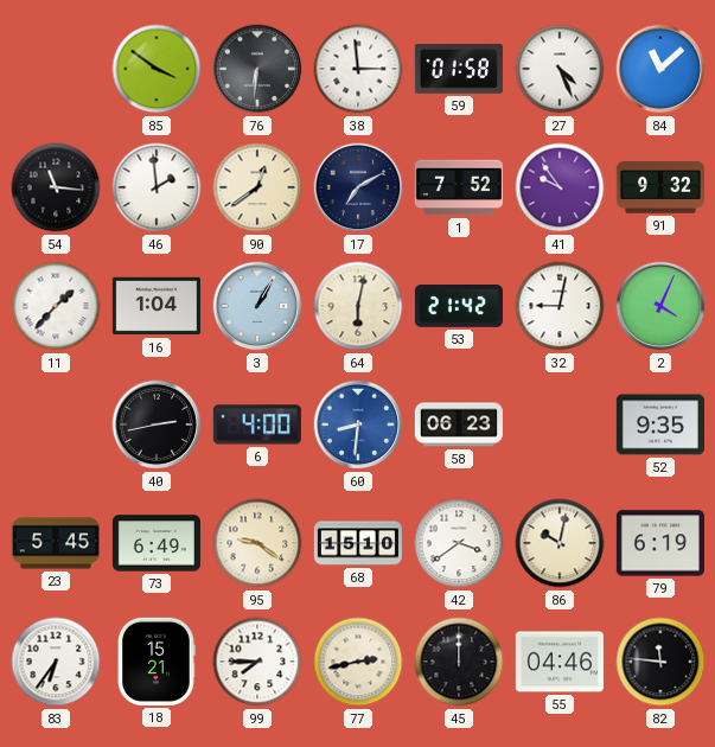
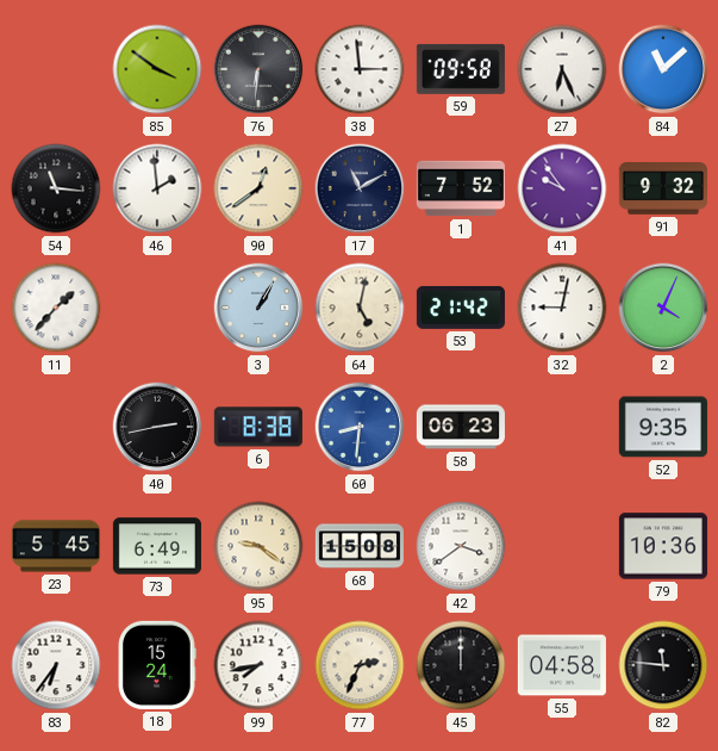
59: 01:58 -> 09:58
27: 4:26 -> 6:26
17: 7:10 -> 11:10
16: 1:04 -> none
64: 6:02 -> 5:02
6: 4:00 -> 8:38
68: 15:10 -> 15:08
86: 10:02 -> none
79: 6:19 -> 10:36
18: 15:21 -> 15:24
99: 7:45 -> 7:43
77: 2:43 -> 2:34
55: 04:46 -> 04:58
